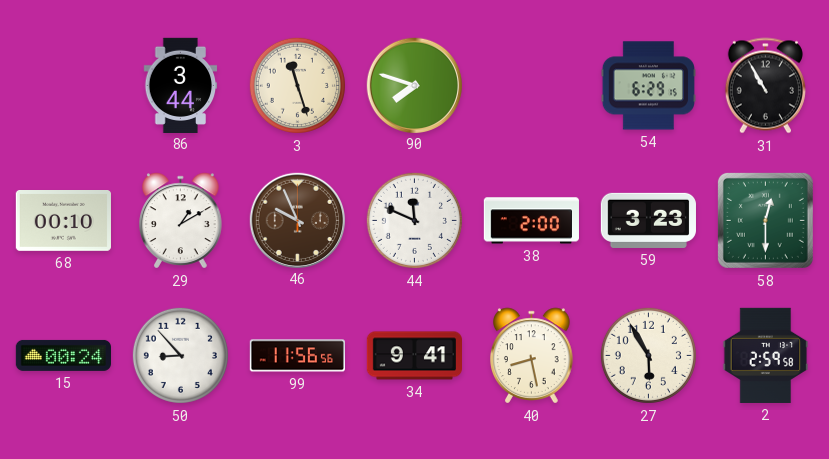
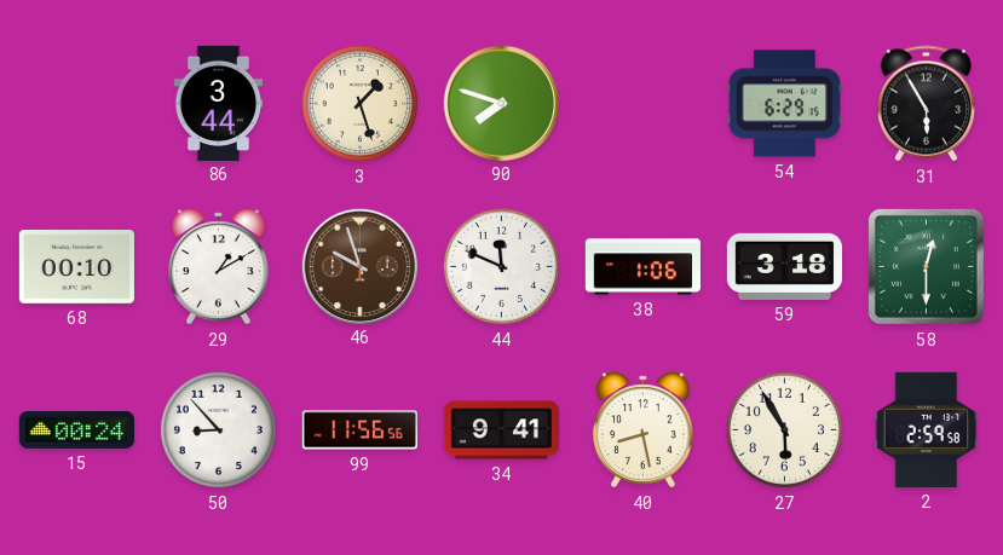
3: 11:27 -> 1:27
31: 10:55 -> 5:55
46: 9:56 -> 9:57
38: 2:00 -> 1:06
59: 3:23 -> 3:18
